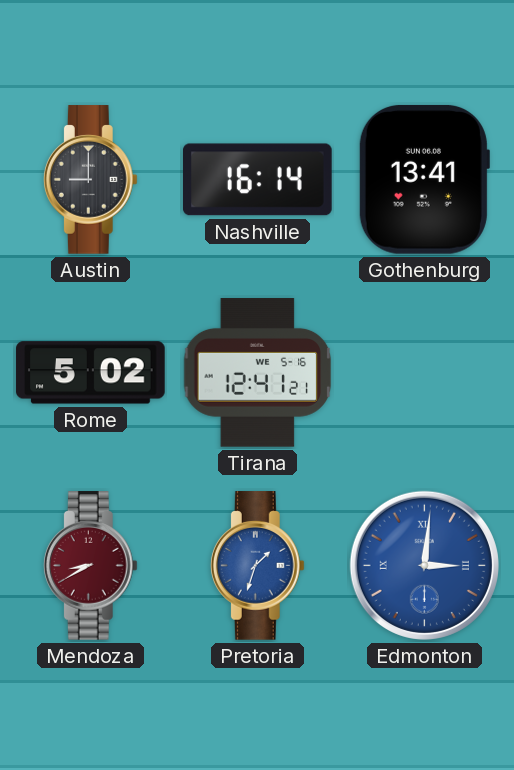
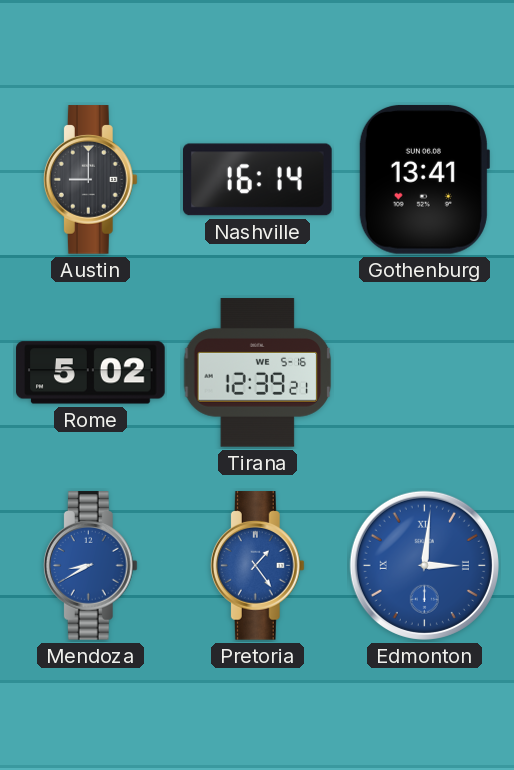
Tirana: 12:41 -> 12:39
Mendoza dial: burgundy -> blue
Pretoria: 1:33 -> 1:24
